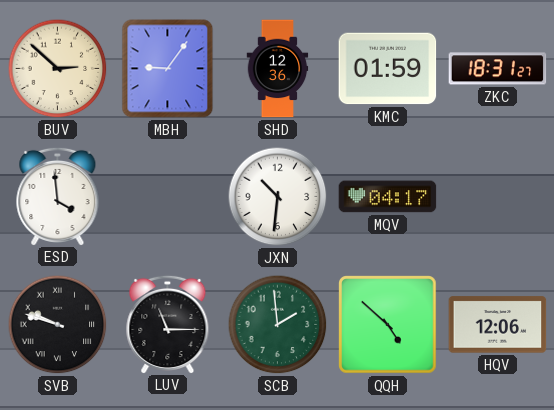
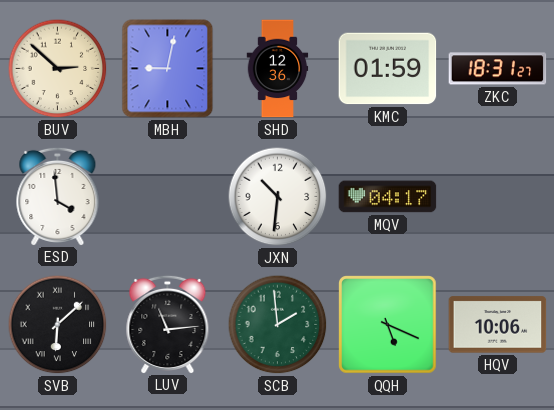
MBH: 9:06 -> 9:02
SVB: 9:48 -> 6:08
LUV: 11:15 -> 11:14
QQH: 4:52 -> 5:19
HQV: 12:06 -> 10:06
